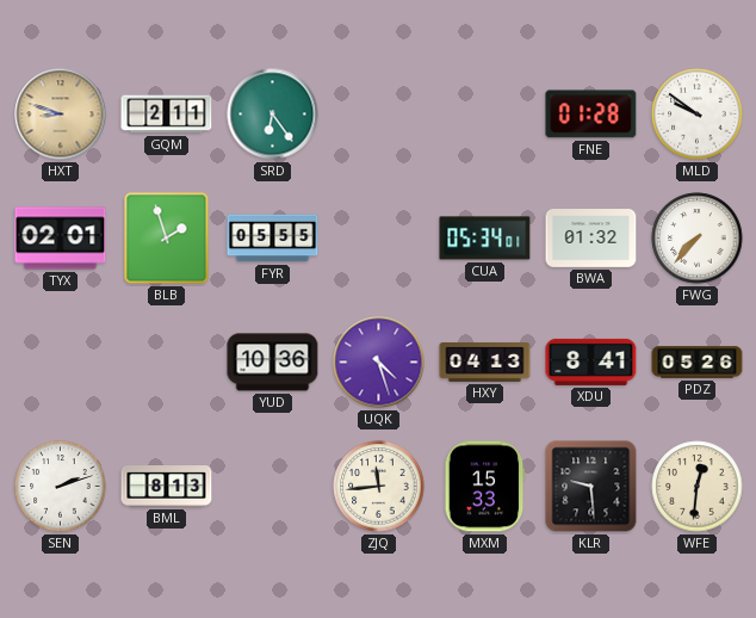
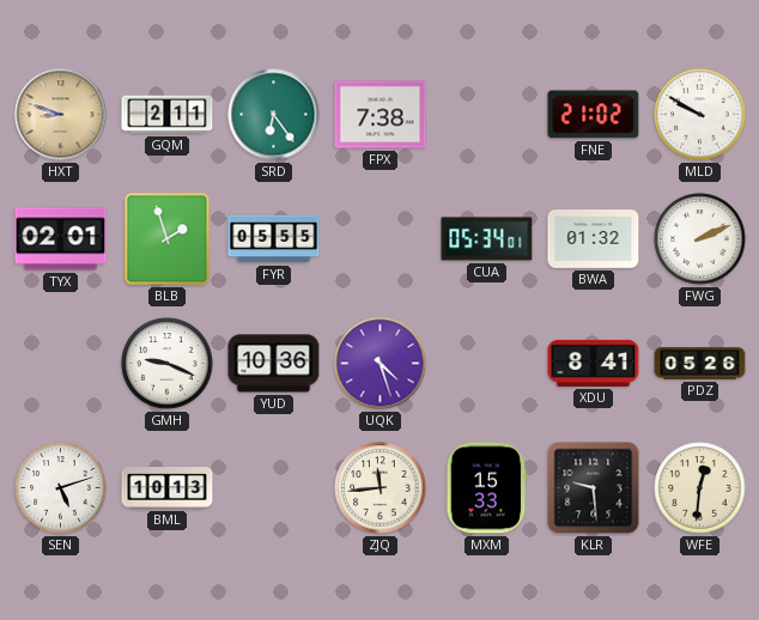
FPX: none -> 7:38
FNE: 01:28 -> 21:02
MLD: 9:51 -> 9:50
FWG: 7:37 -> 2:11
GMH: none -> 9:19
HXY: 04:13 -> none
SEN: 2:12 -> 5:12
BML: 8:13 -> 10:13
